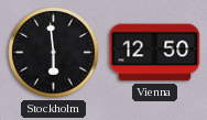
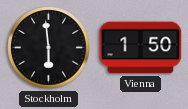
Vienna: 12:50 -> 1:50
